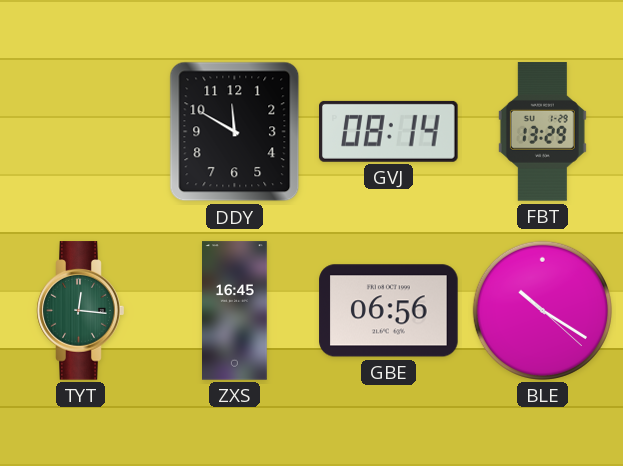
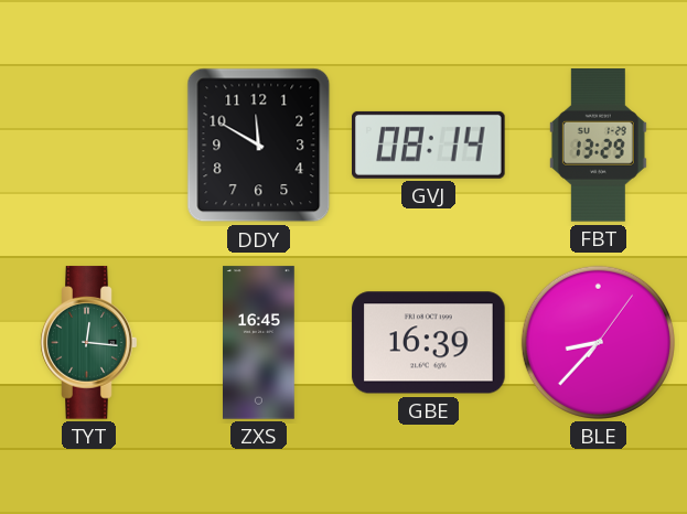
GBE: 06:56 -> 16:39
BLE: 10:20 -> 8:37
